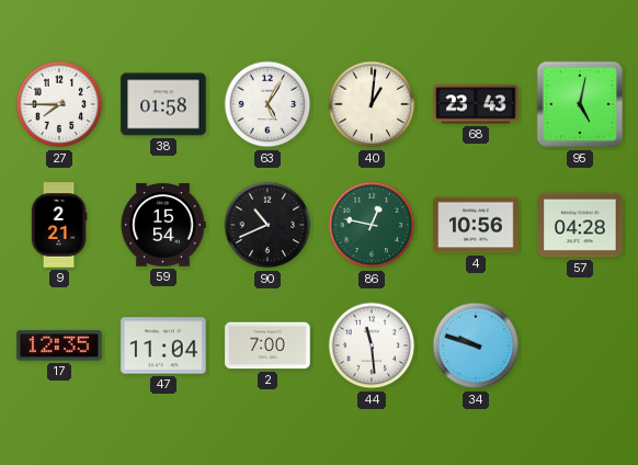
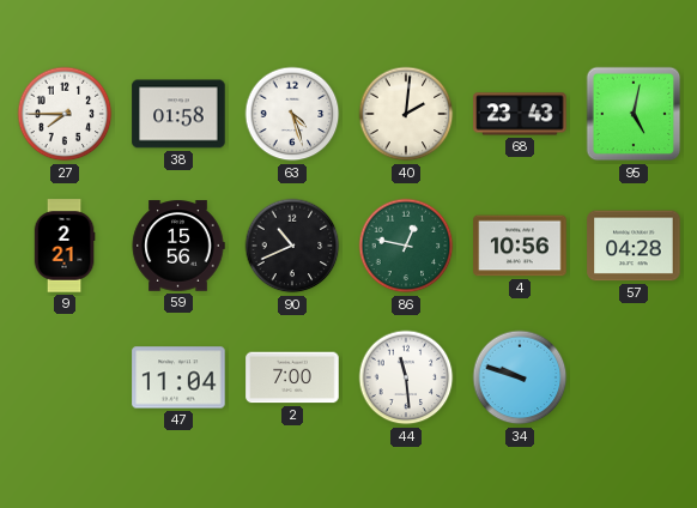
63: 5:05 -> 4:27
40: 1:01 -> 2:01
59: 15:54 -> 15:56
17: 12:35 -> none
